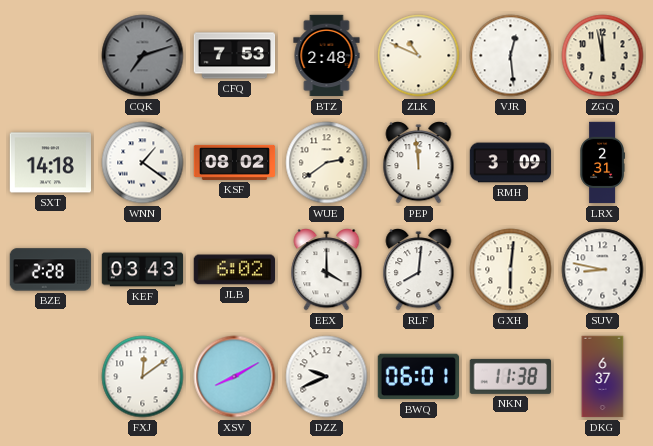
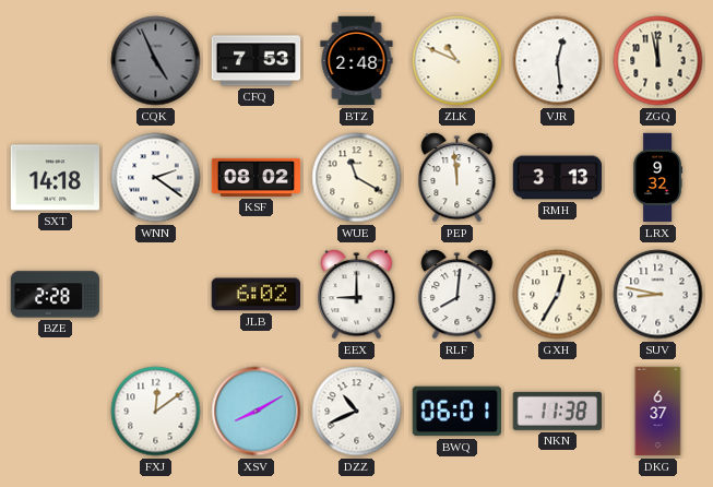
CQK: 7:12 -> 4:56
WNN: 1:21 -> 2:21
WUE: 2:39 -> 11:20
RMH: 3:09 -> 3:13
LRX: 2:31 -> 9:32
KEF: 03:43 -> none
EEX: 4:00 -> 9:00
GXH: 6:01 -> 12:35
DZZ: 9:41 -> 10:41
